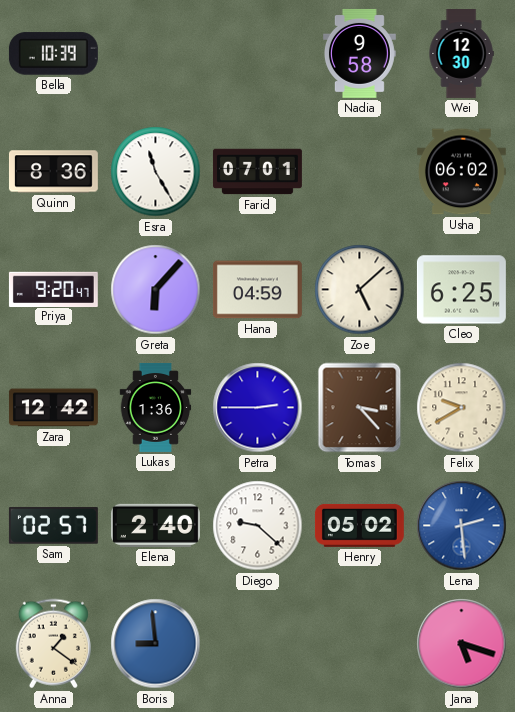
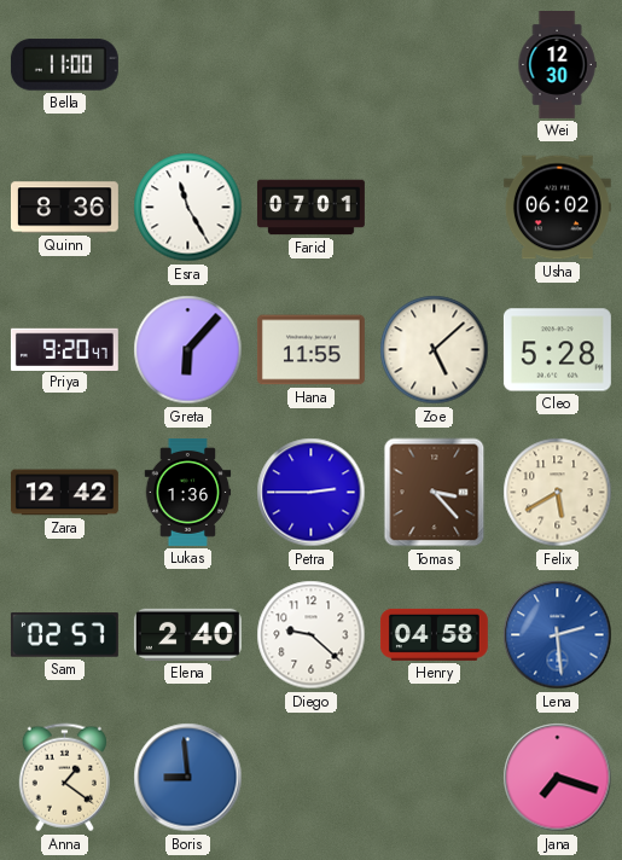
Bella: 10:39 -> 11:00
Nadia: 9:58 -> none
Hana: 04:59 -> 11:55
Cleo: 6:25 -> 5:28
Felix: 9:40 -> 5:40
Henry: 05:02 -> 04:58
Jana: 5:18 -> 7:18
